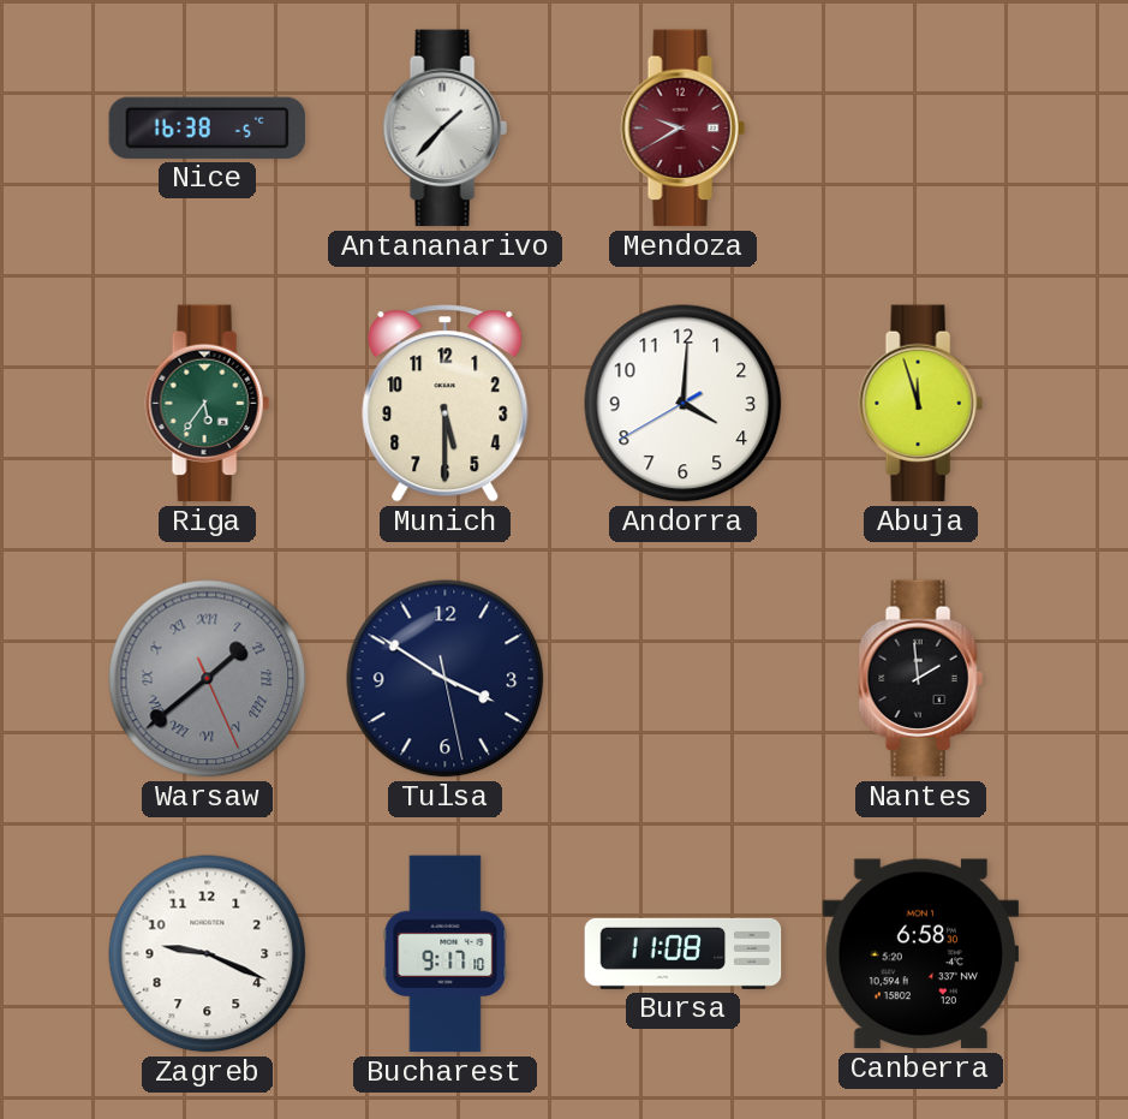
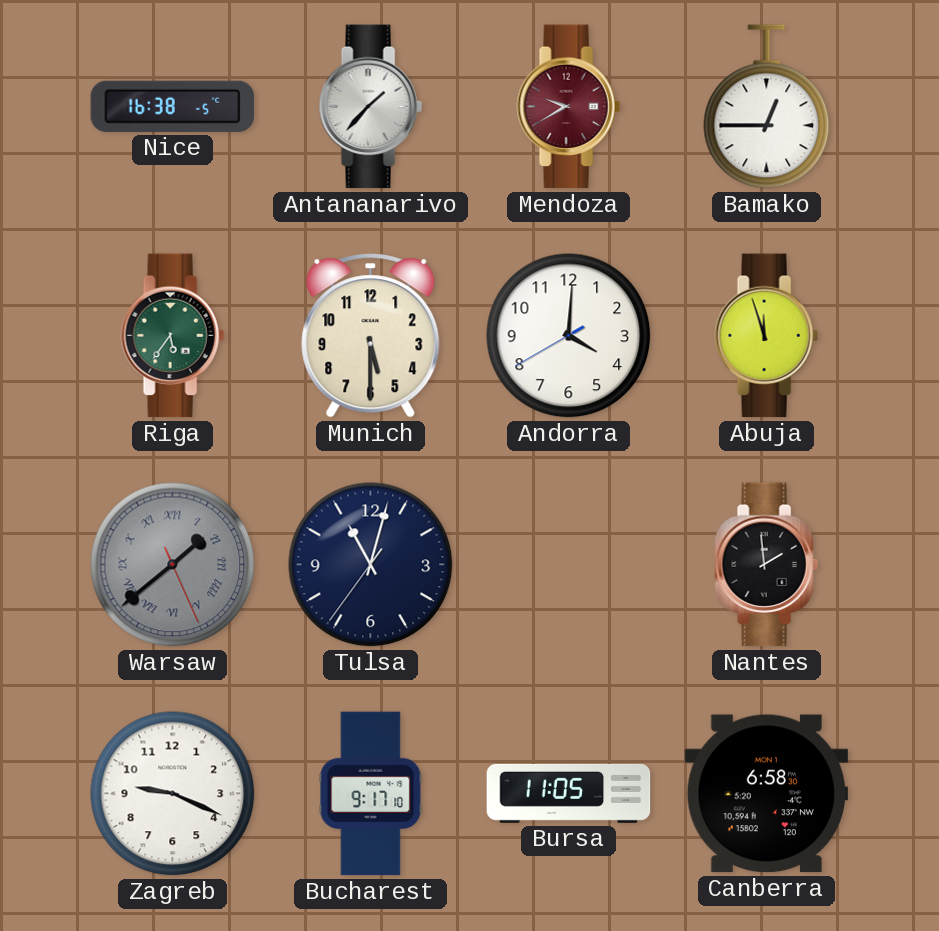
Bamako: none -> 12:45
Tulsa: 3:50 -> 11:02
Bursa: 11:08 -> 11:05
